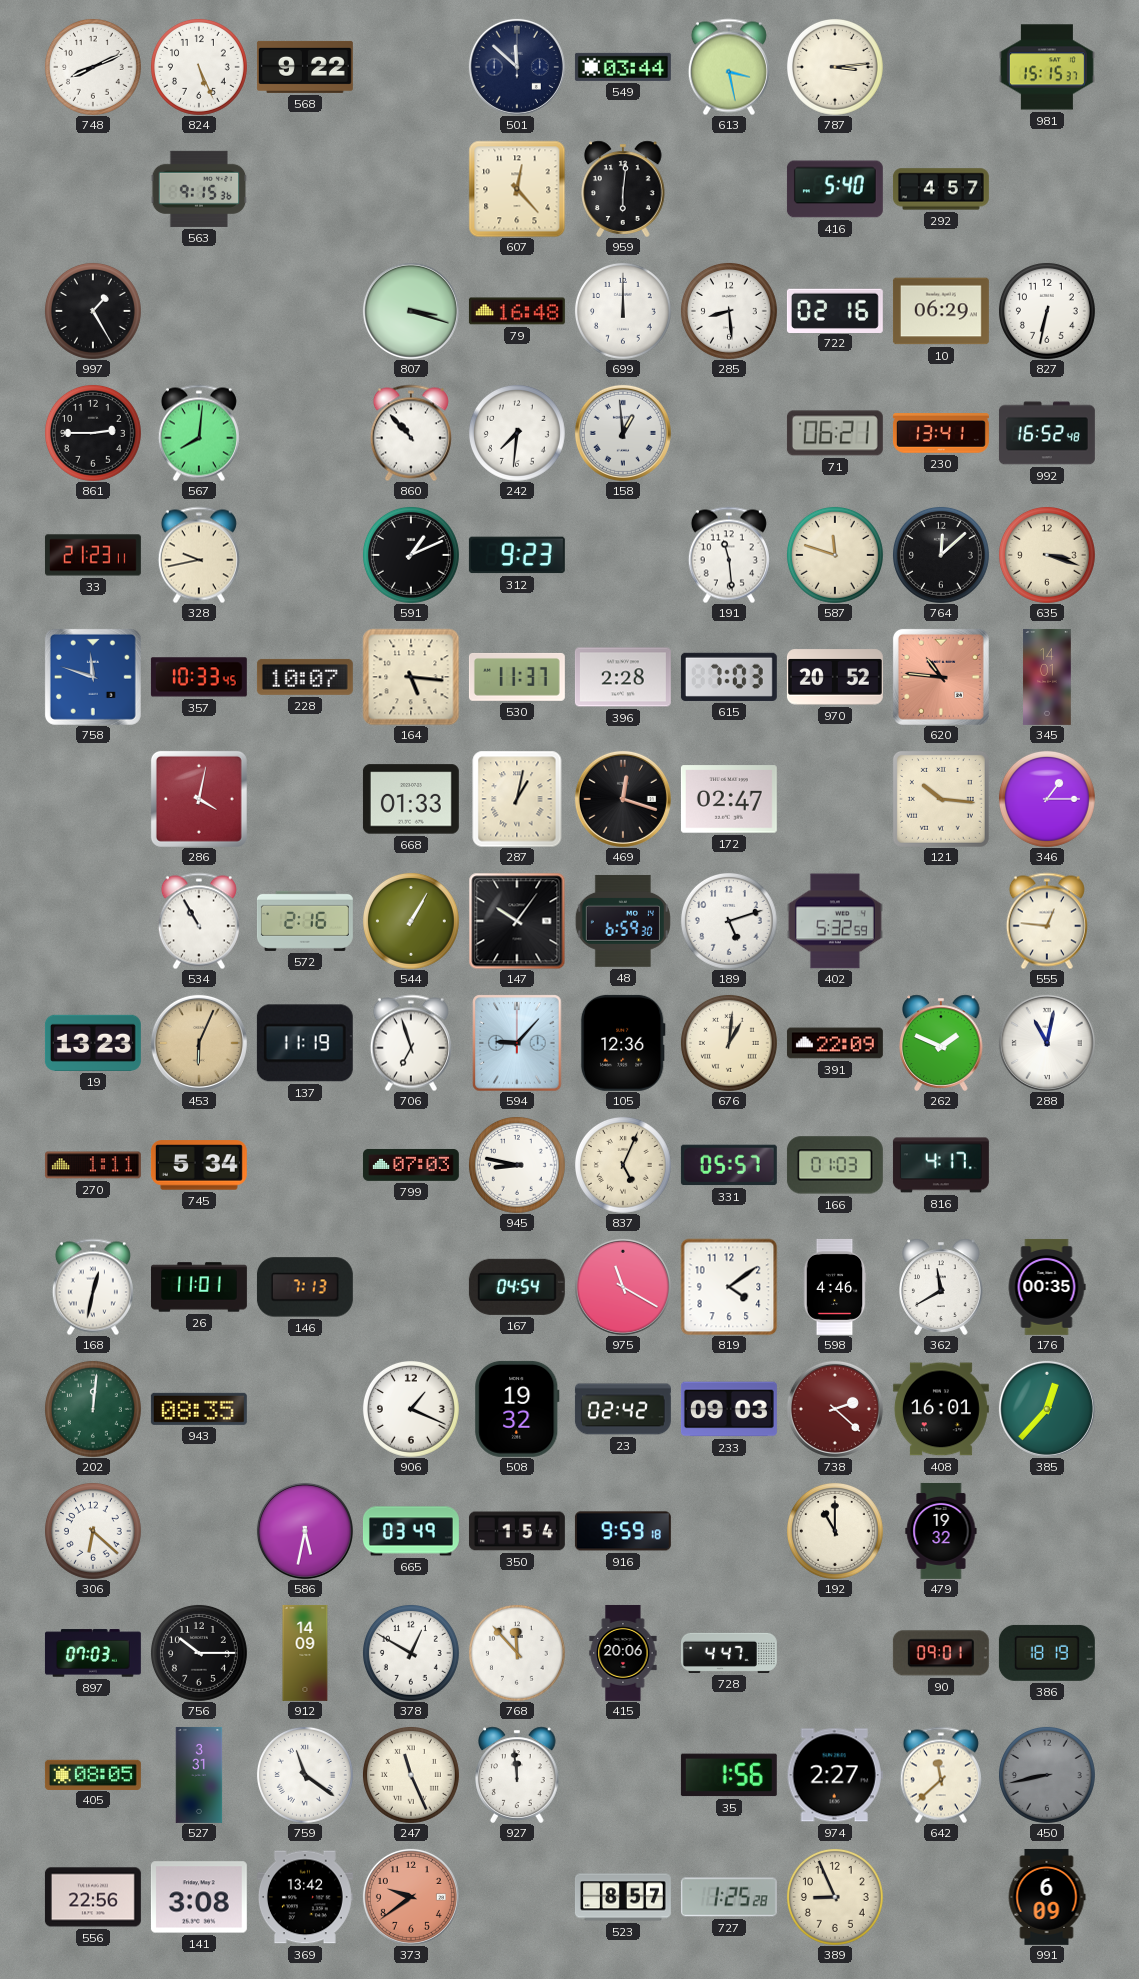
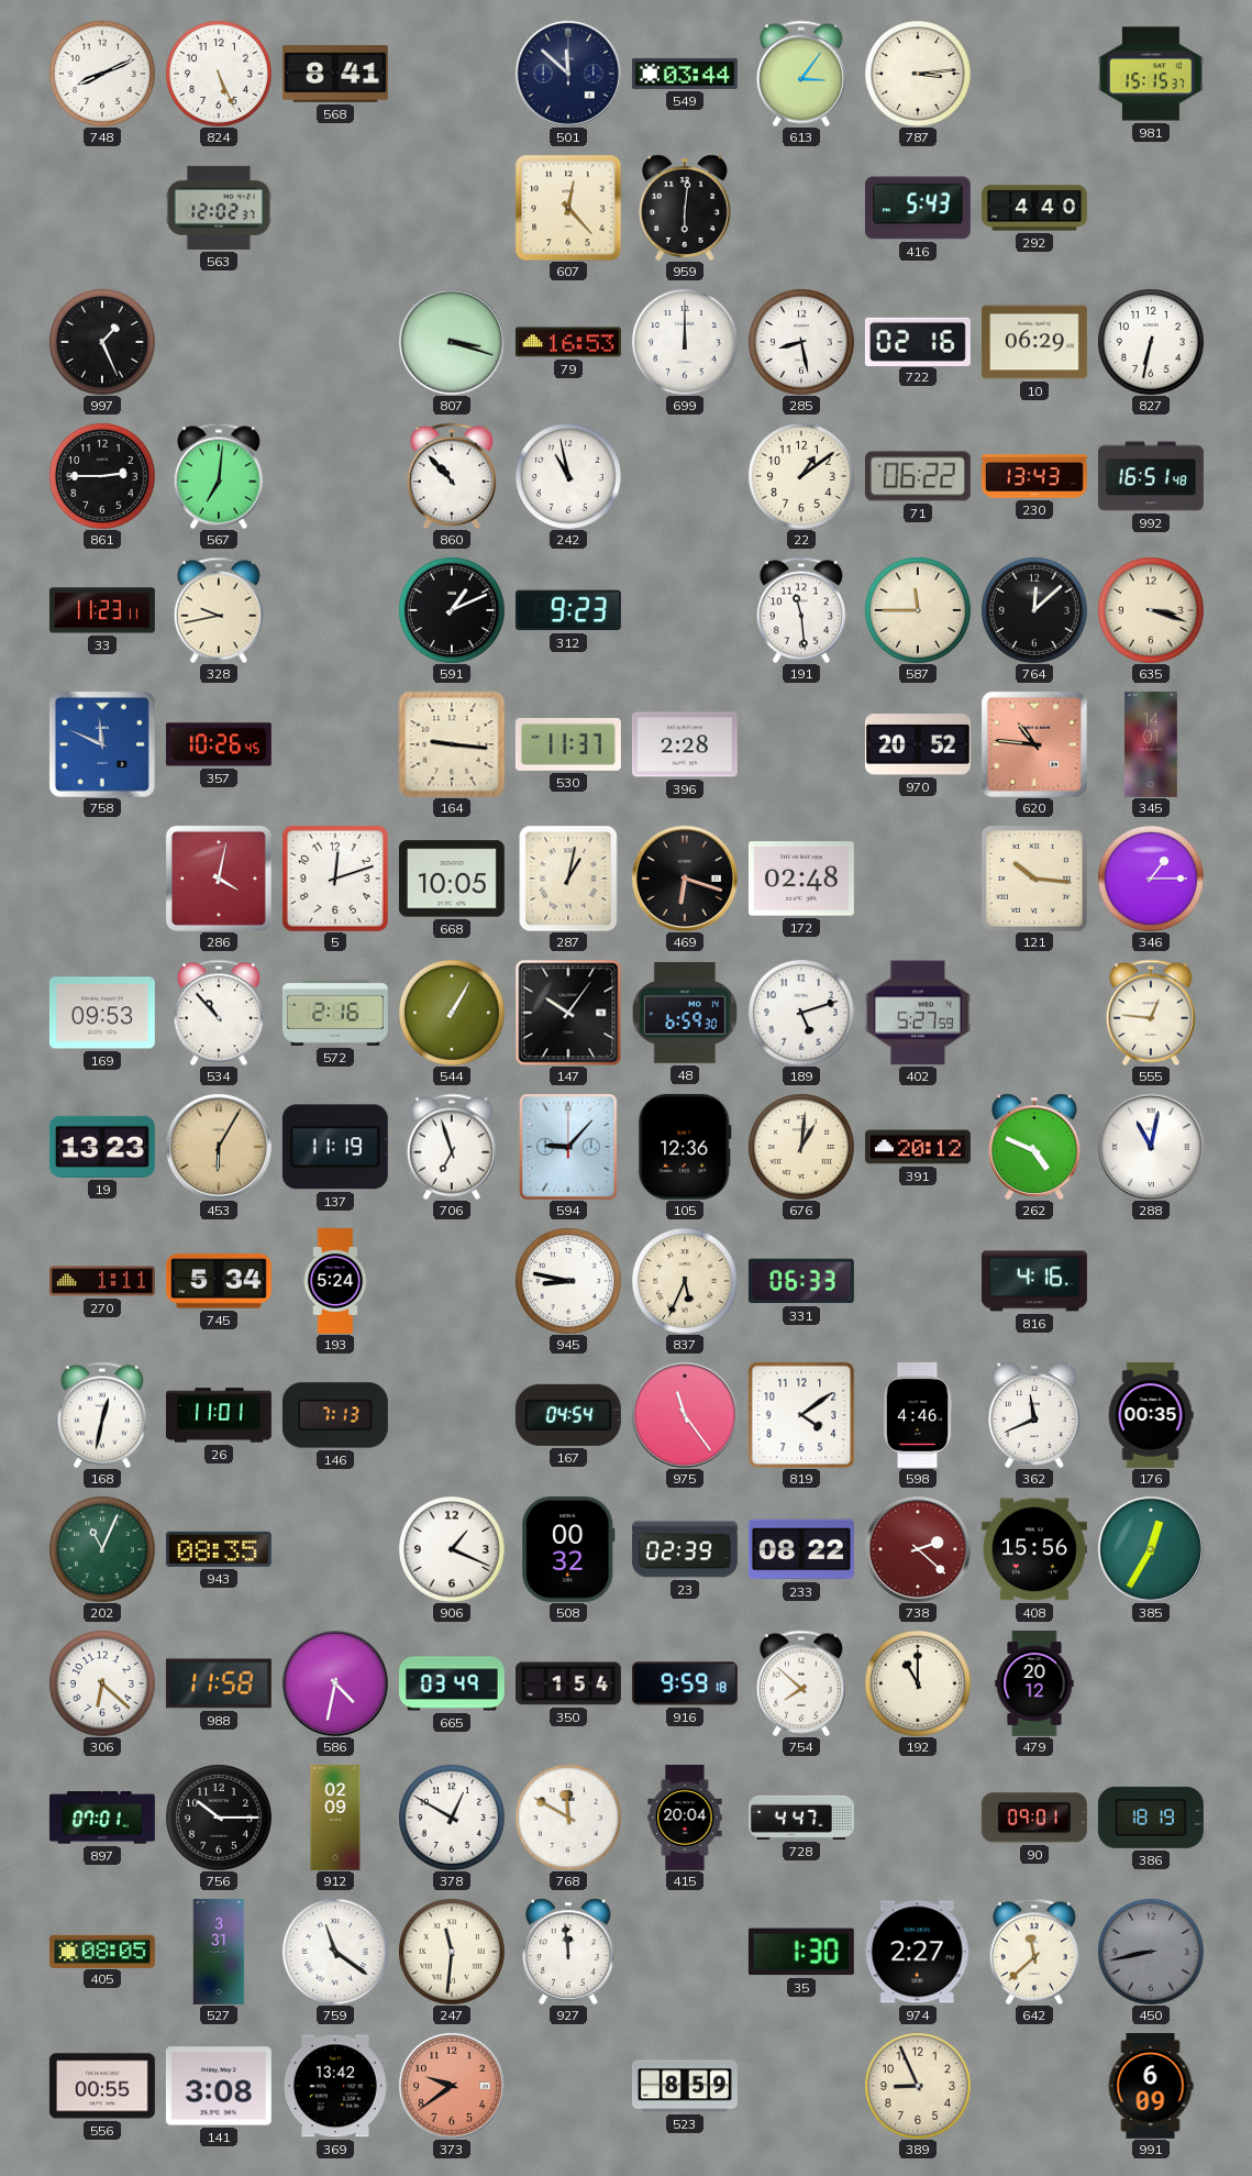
568: 9:22 -> 8:41
613: 3:28 -> 3:06
563: 9:15 -> 12:02
416: 5:40 -> 5:43
292: 4:57 -> 4:40
997: 1:25 -> 1:26
79: 16:48 -> 16:53
285: 8:29 -> 8:28
567: 8:01 -> 7:01
242: 7:31 -> 10:58
158: 12:59 -> none
22: none -> 1:09
71: 06:21 -> 06:22
230: 13:41 -> 13:43
992: 16:52 -> 16:51
33: 21:23 -> 11:23
587: 11:48 -> 11:45
758: 11:48 -> 11:49
357: 10:33 -> 10:26
228: 10:07 -> none
164: 5:16 -> 9:16
615: 7:03 -> none
5: none -> 12:12
668: 01:33 -> 10:05
469: 12:18 -> 6:18
172: 02:47 -> 02:48
169: none -> 09:53
534: 10:55 -> 10:53
402: 5:32 -> 5:27
453: 6:04 -> 6:05
391: 22:09 -> 20:12
262: 1:49 -> 4:49
193: none -> 5:24
799: 07:03 -> none
837: 5:04 -> 5:34
331: 05:57 -> 06:33
166: 01:03 -> none
816: 4:17 -> 4:16
975: 11:20 -> 11:24
362: 11:40 -> 11:41
202: 12:01 -> 11:04
508: 19:32 -> 00:32
23: 02:42 -> 02:39
233: 09:03 -> 08:22
408: 16:01 -> 15:56
385: 12:37 -> 12:35
988: none -> 11:58
586: 5:32 -> 4:32
754: none -> 7:52
479: 19:32 -> 20:12
897: 07:03 -> 07:01
912: 14:09 -> 02:09
768: 11:53 -> 11:50
415: 20:06 -> 20:04
247: 11:26 -> 11:31
35: 1:56 -> 1:30
556: 22:56 -> 00:55
523: 8:57 -> 8:59
727: 1:25 -> none
